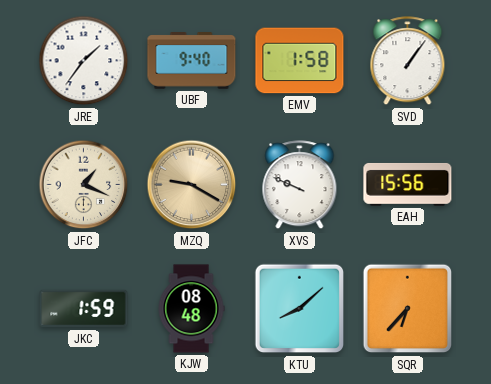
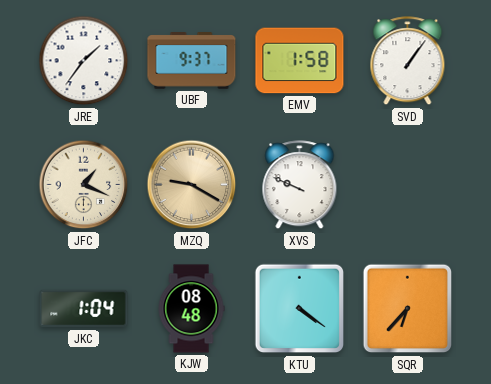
UBF: 9:40 -> 9:37
EAH: 15:56 -> none
JKC: 1:59 -> 1:04
KTU: 8:08 -> 4:21
